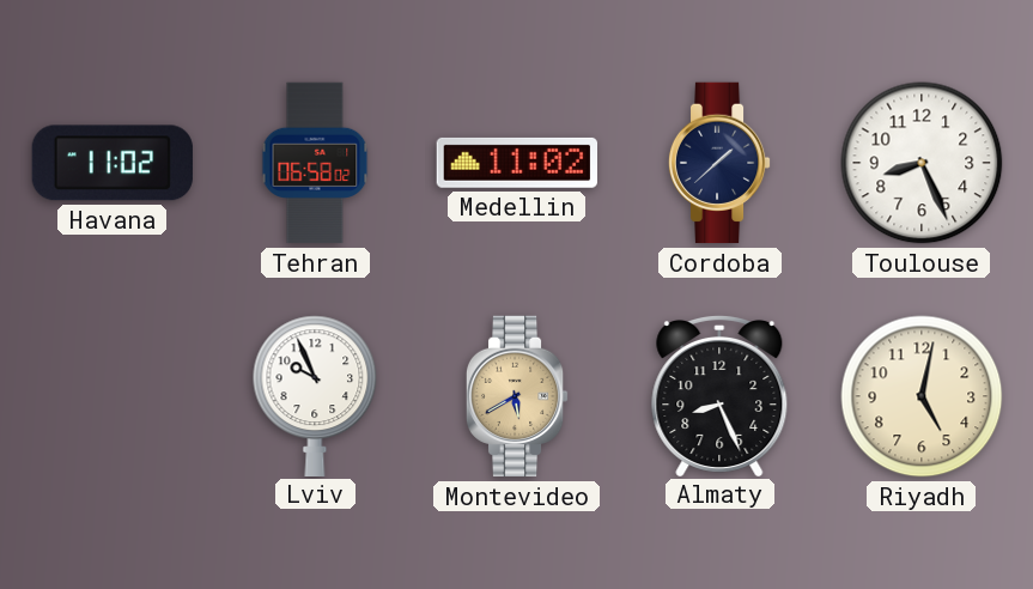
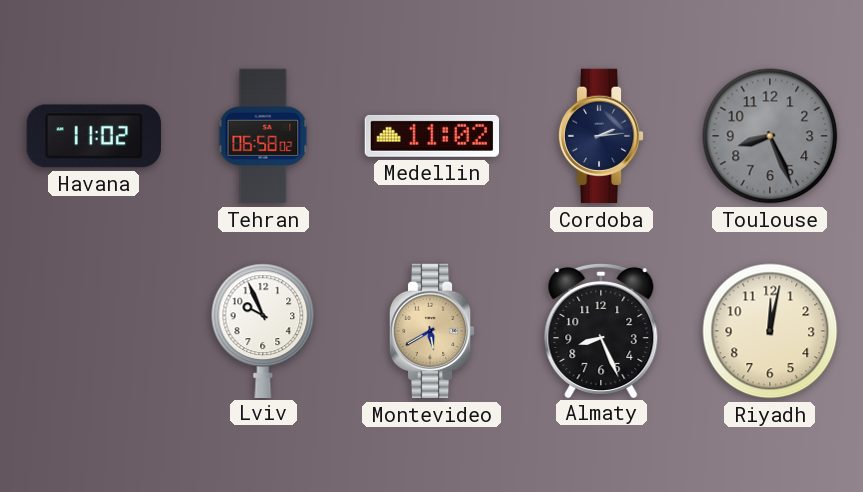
Cordoba: 1:38 -> 2:14
Toulouse dial: white -> grey
Riyadh: 5:02 -> 12:02
